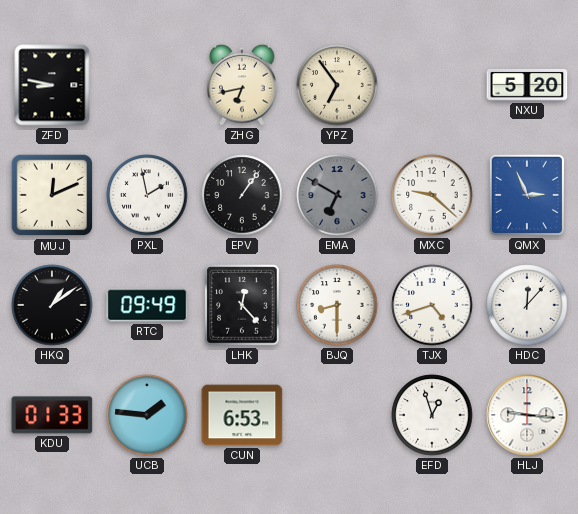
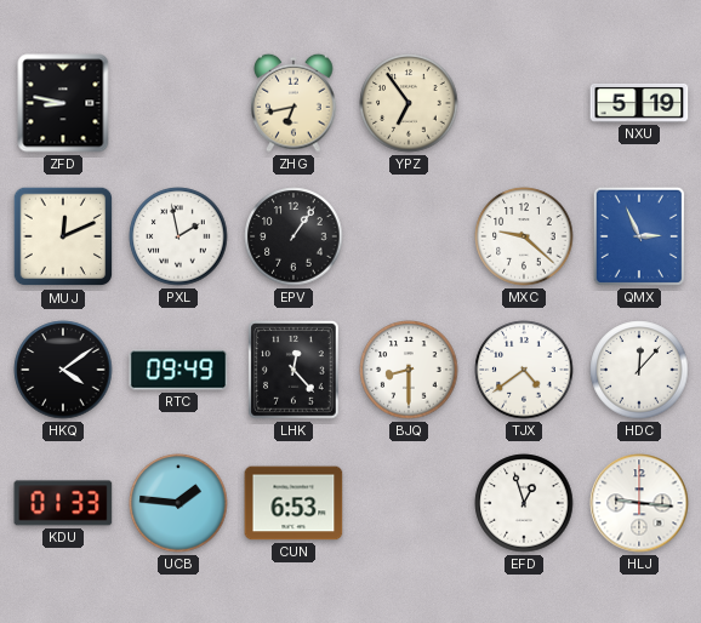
NXU: 5:20 -> 5:19
EMA: 6:50 -> none
HKQ: 1:09 -> 4:09
TJX: 4:42 -> 4:39
